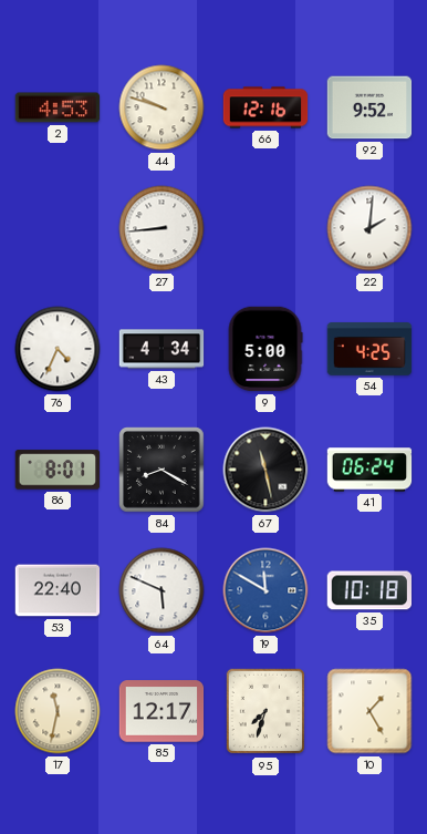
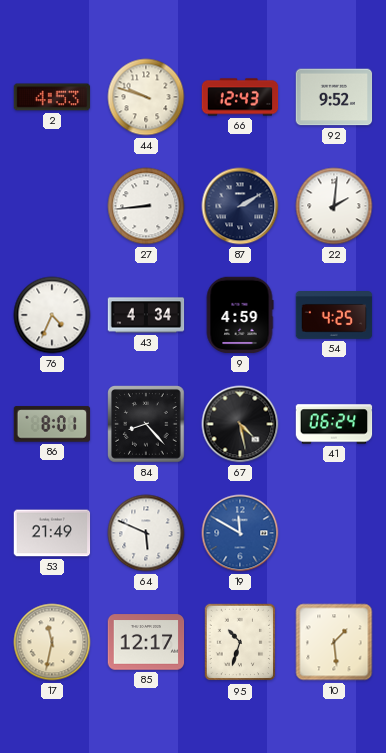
66: 12:16 -> 12:43
87: none -> 2:10
9: 5:00 -> 4:59
84: 8:20 -> 8:23
67: 11:28 -> 4:28
53: 22:40 -> 21:49
35: 10:18 -> none
95: 7:33 -> 10:33
10: 1:25 -> 1:29
